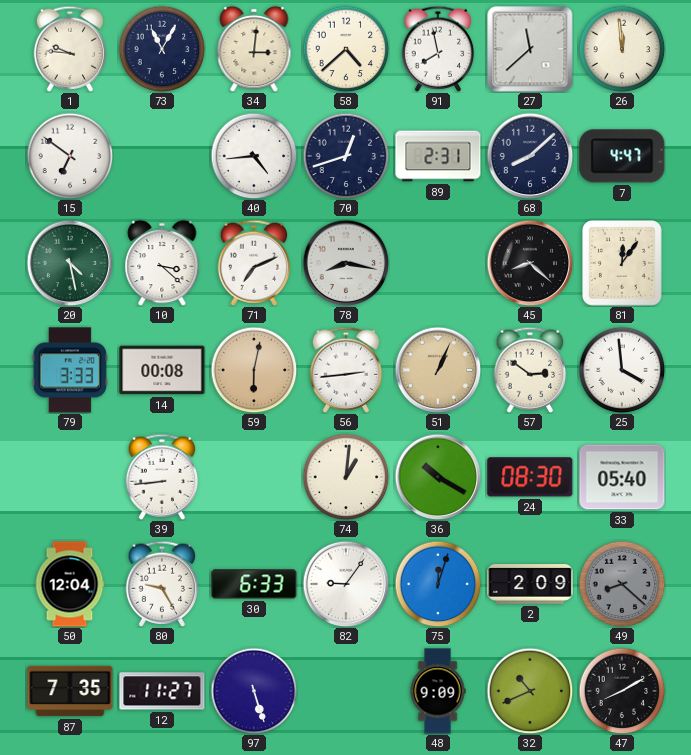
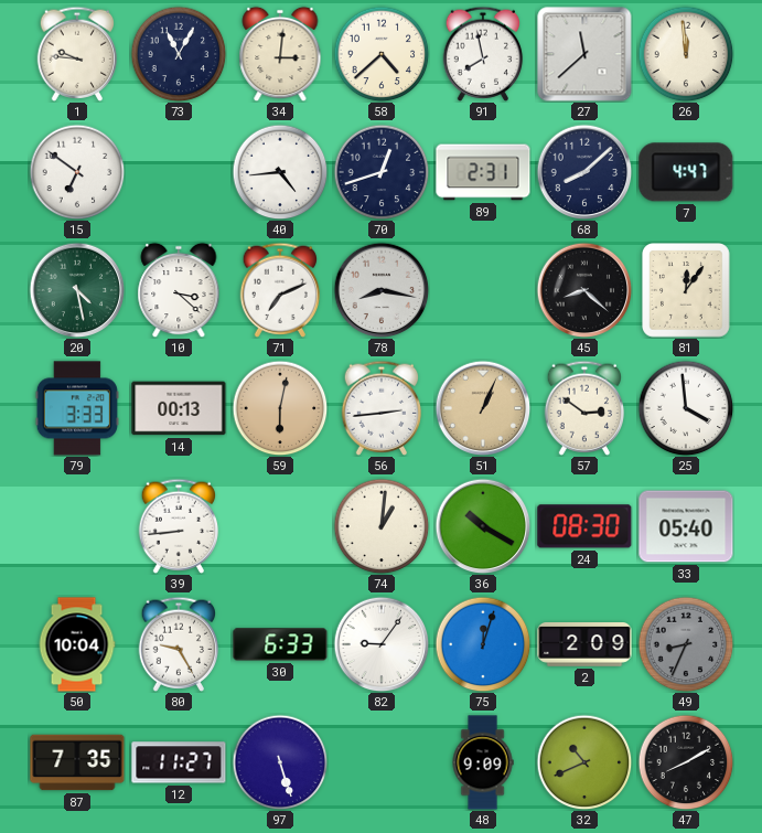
14: 00:08 -> 00:13
50: 12:04 -> 10:04
49: 8:22 -> 8:34
